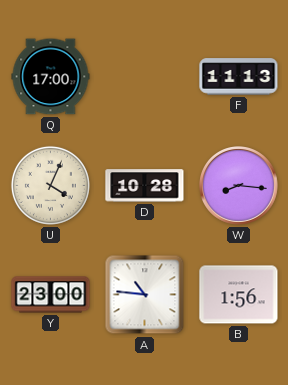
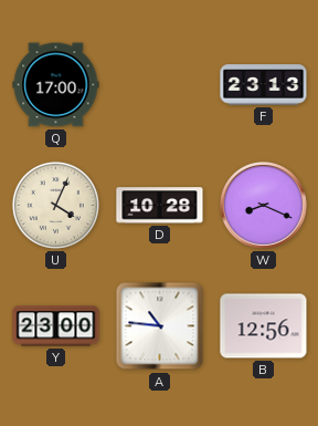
F: 11:13 -> 23:13
W: 8:16 -> 8:19
B: 1:56 -> 12:56
